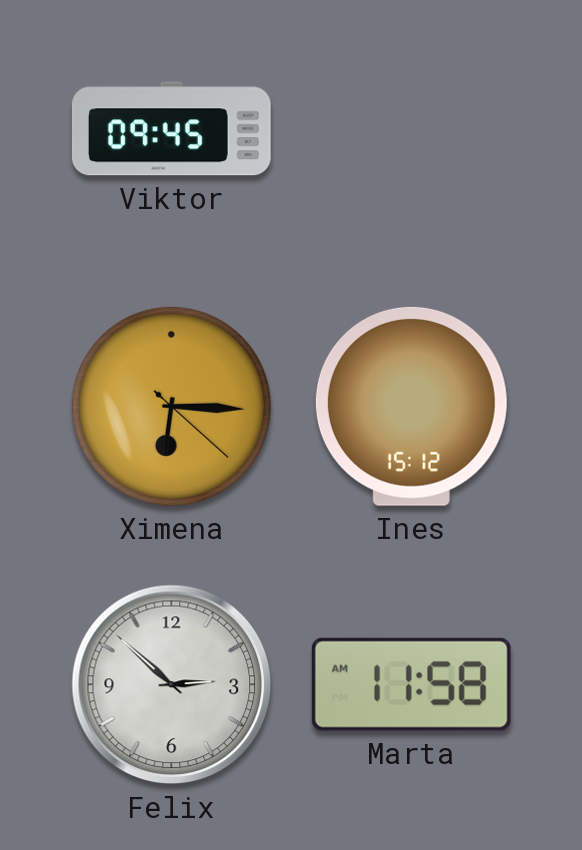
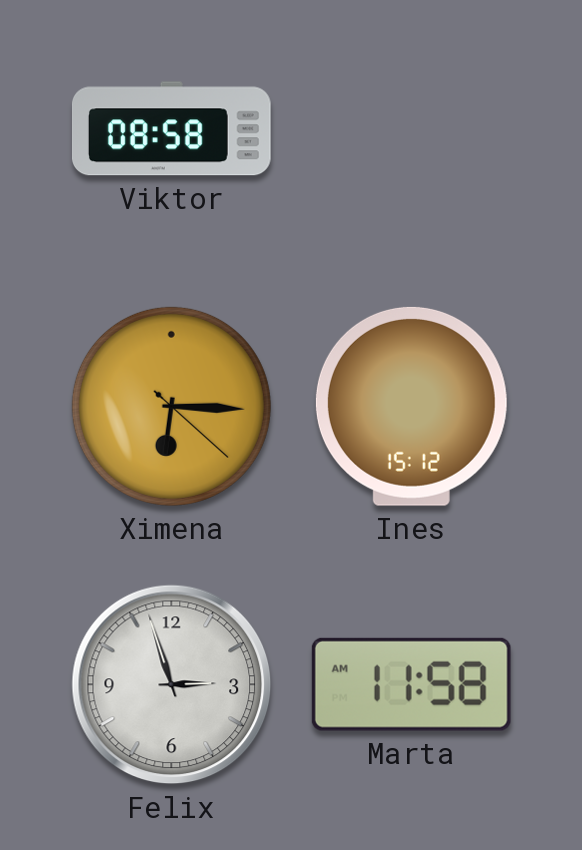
Viktor: 09:45 -> 08:58
Felix: 2:52 -> 2:57
